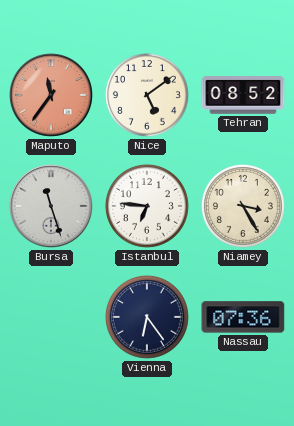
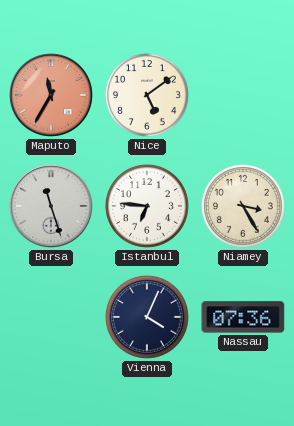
Maputo: 11:36 -> 11:35
Tehran: 08:52 -> none
Vienna: 6:24 -> 4:04
